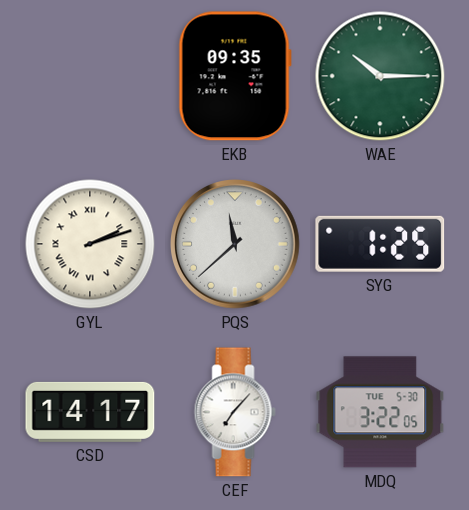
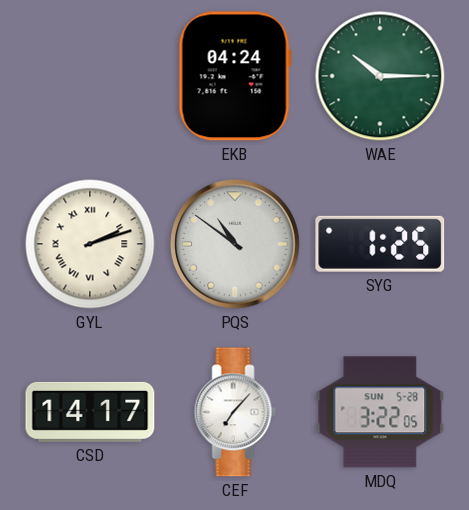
EKB: 09:35 -> 04:24
PQS: 11:38 -> 10:51
MDQ date: TUE 5-30 -> SUN 5-28
